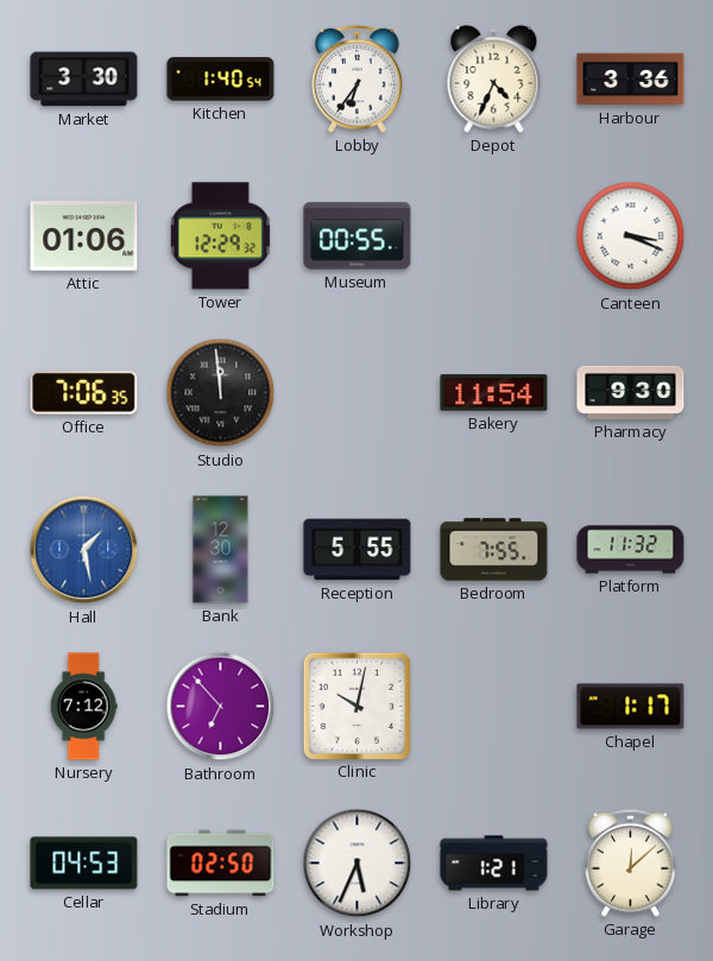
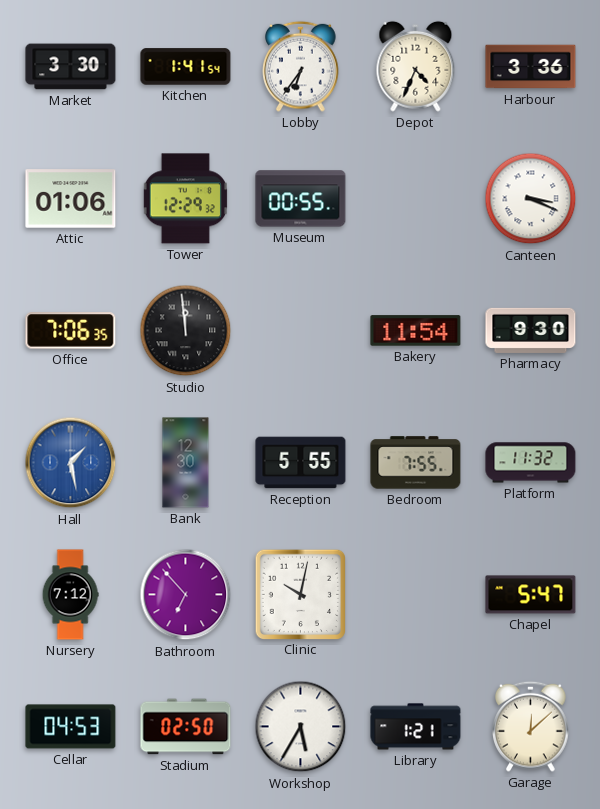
Kitchen: 1:40 -> 1:41
Chapel: 1:17 -> 5:47
Workshop: 5:34 -> 5:35
